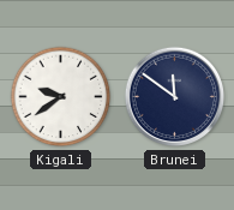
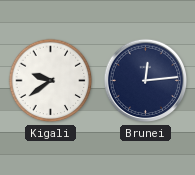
Brunei: 11:51 -> 12:14
